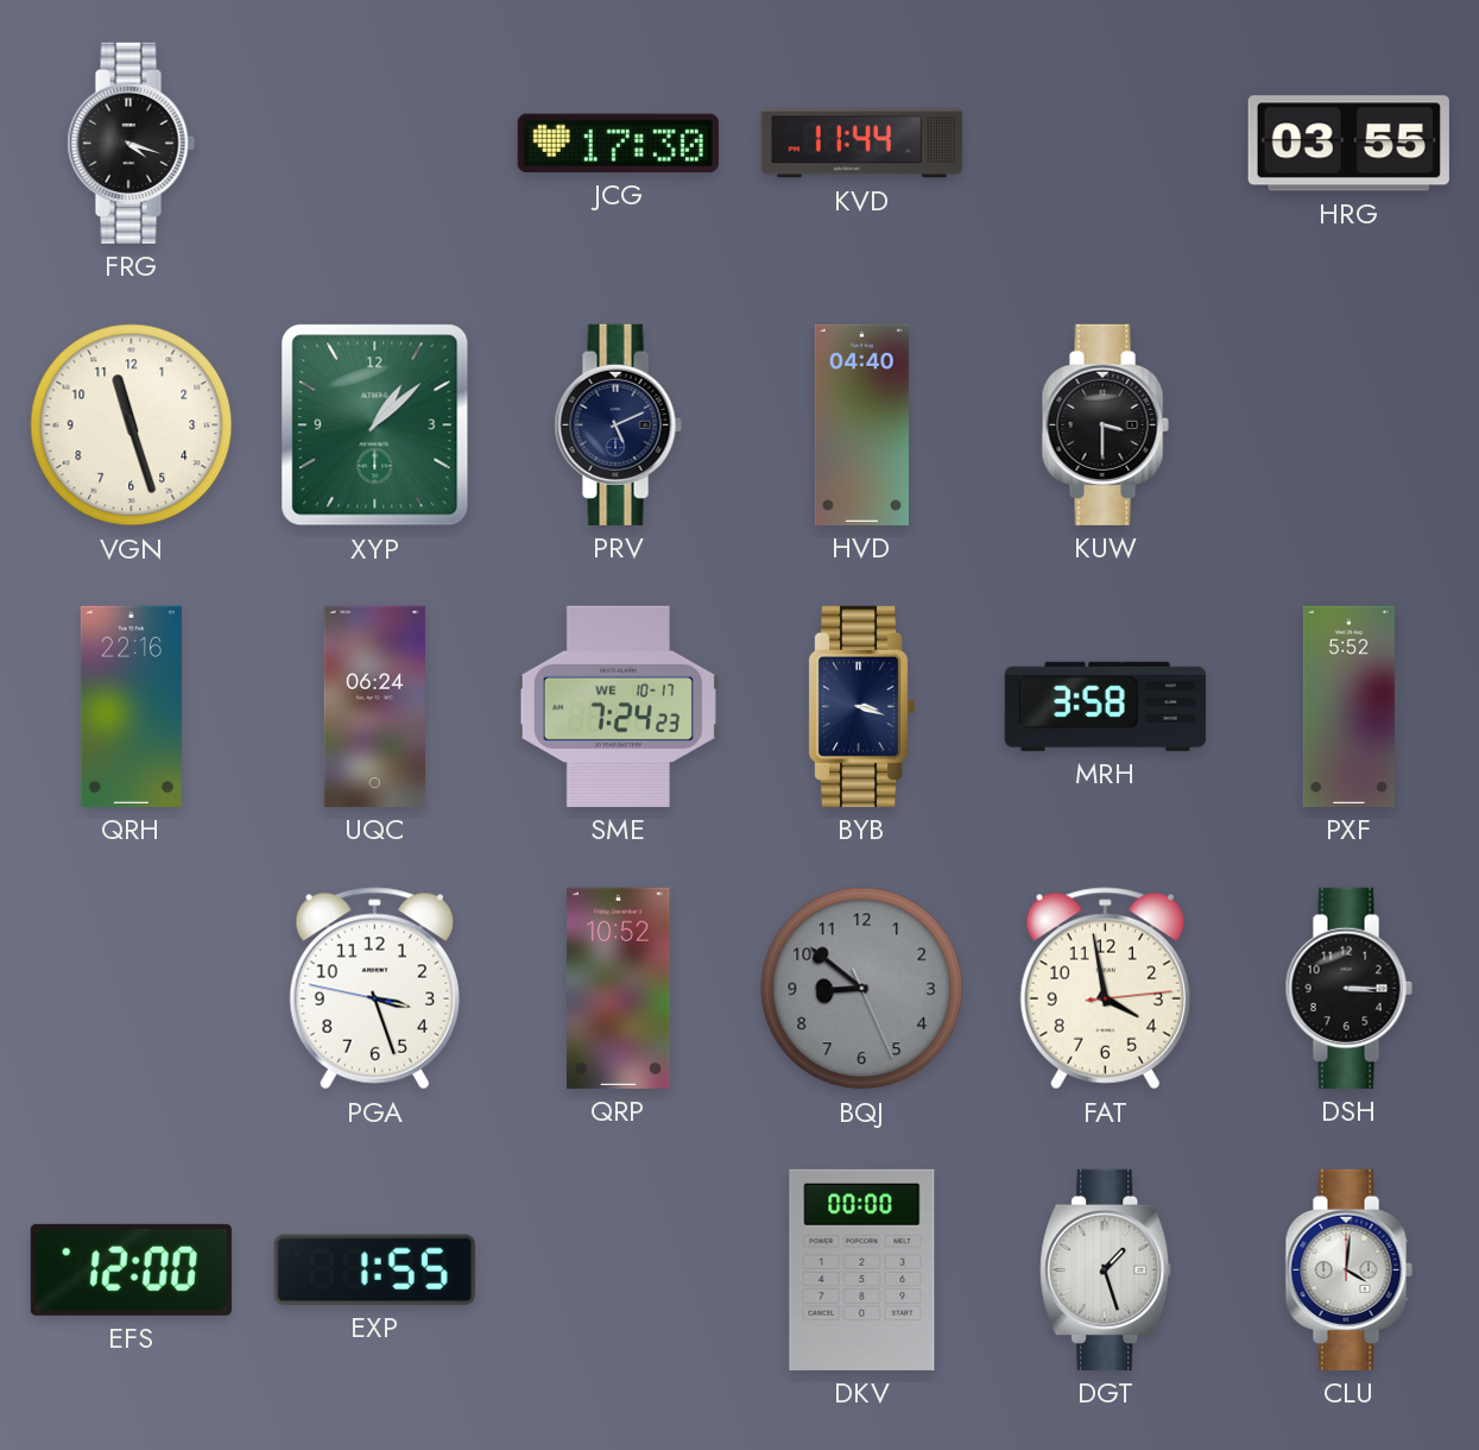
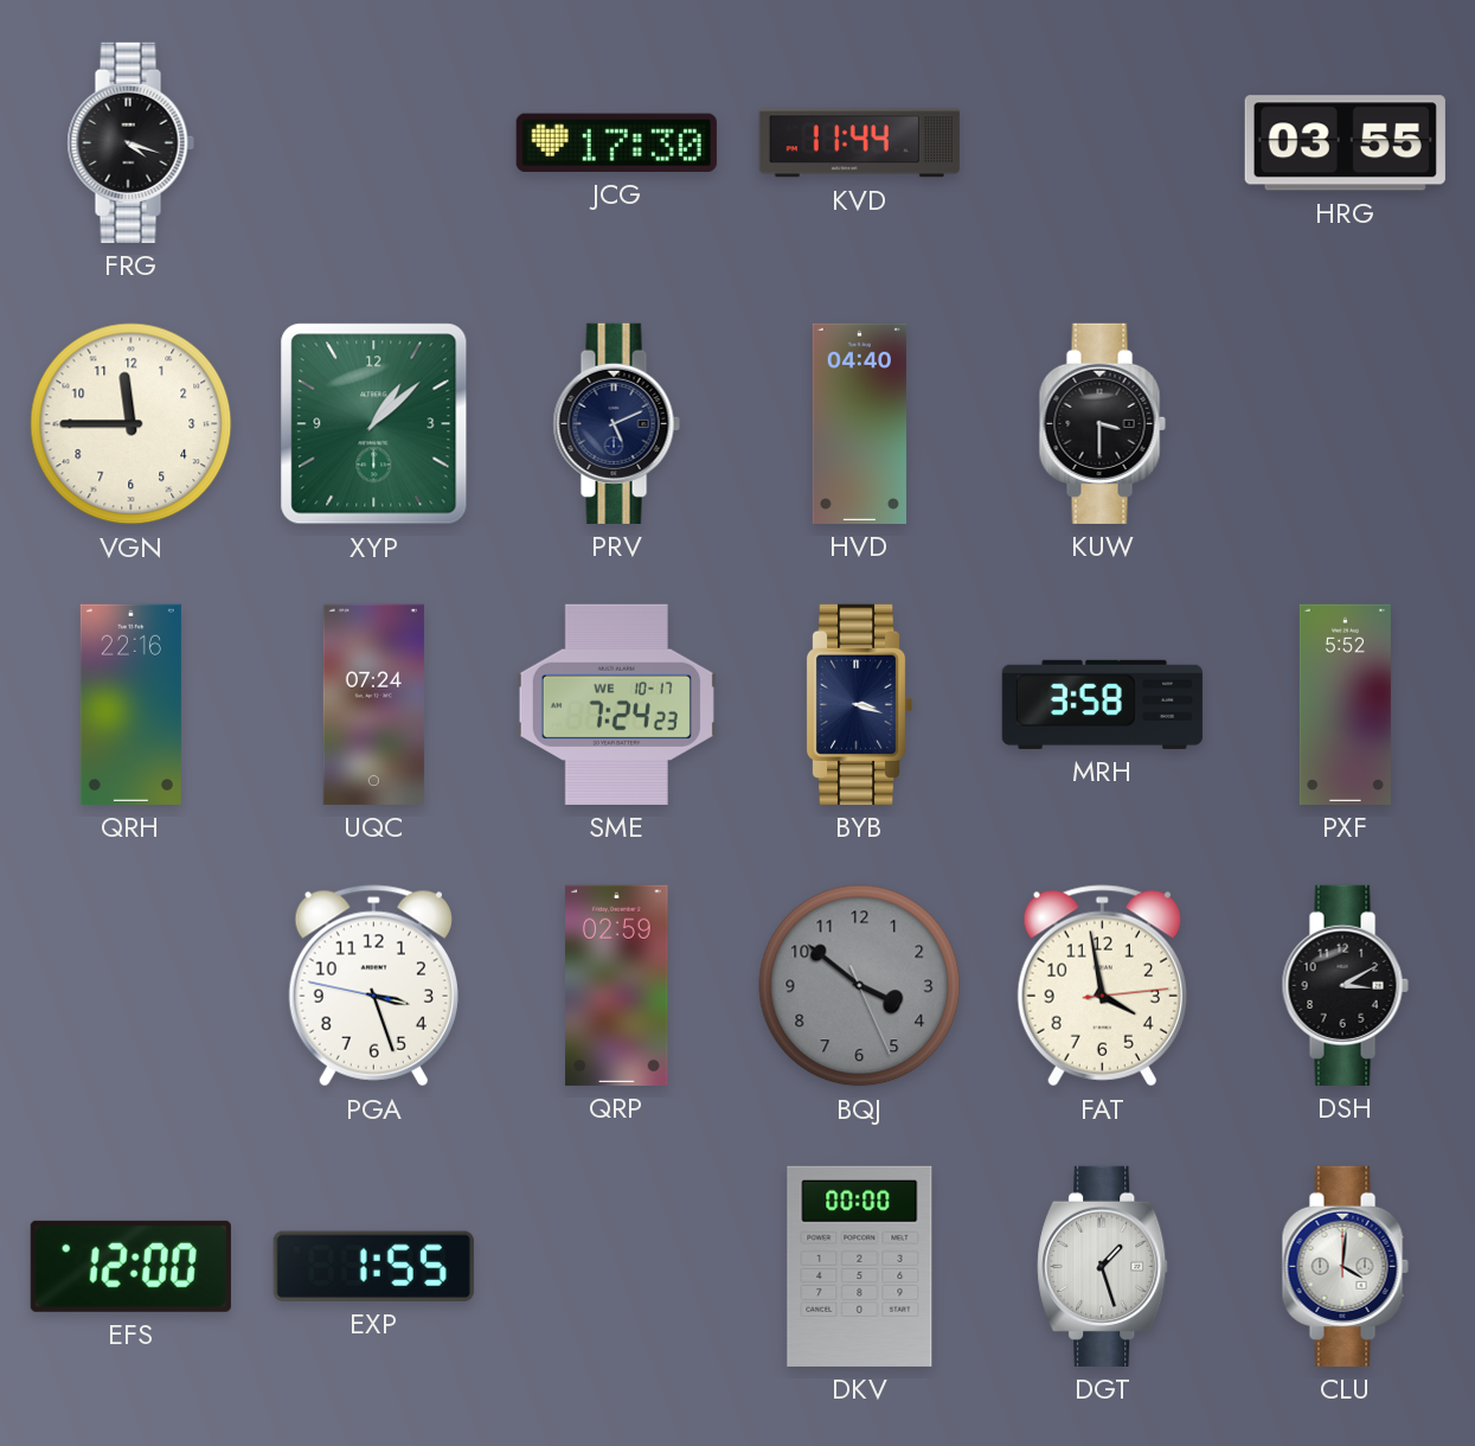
VGN: 11:27 -> 11:45
UQC: 06:24 -> 07:24
QRP: 10:52 -> 02:59
BQJ: 8:51 -> 3:51
DSH: 3:15 -> 3:10
